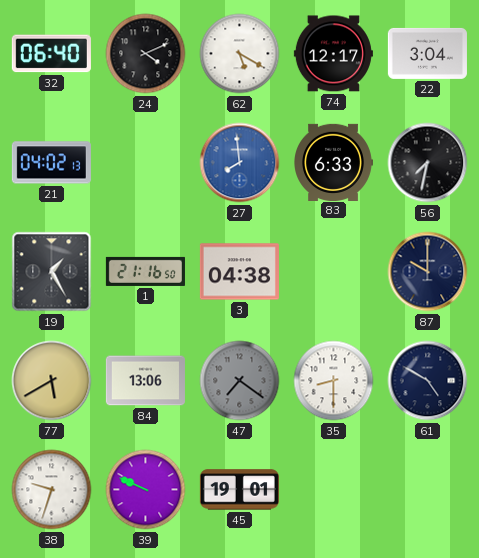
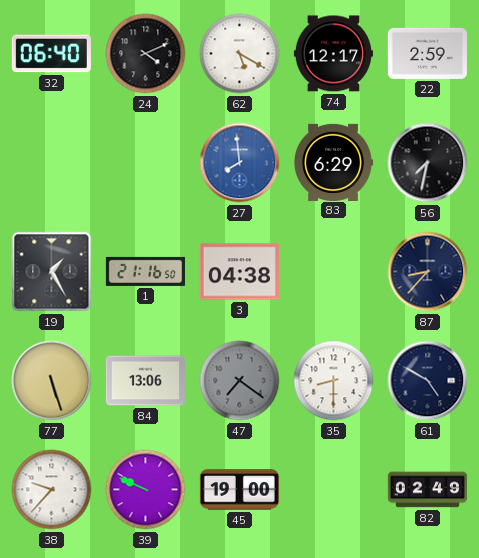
22: 3:04 -> 2:59
21: 04:02 -> none
83: 6:33 -> 6:29
87: 10:00 -> 8:37
77: 5:40 -> 5:27
38: 9:33 -> 9:37
45: 19:01 -> 19:00
82: none -> 02:49
